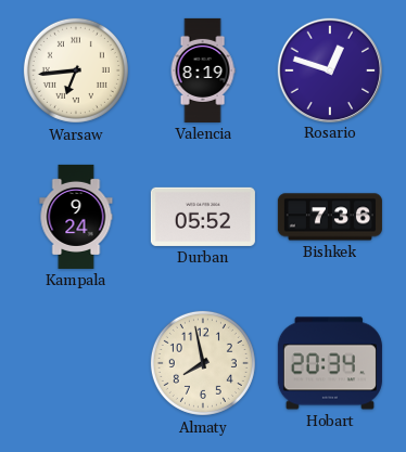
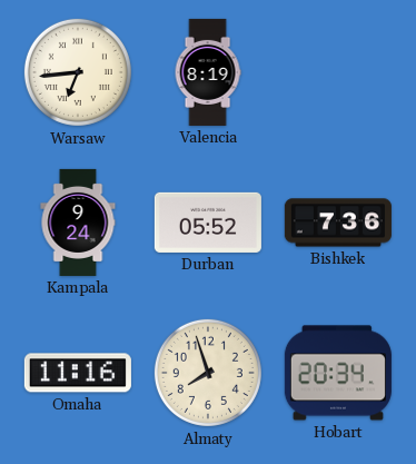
Rosario: 12:48 -> none
Omaha: none -> 11:16
Almaty: 7:58 -> 7:57
